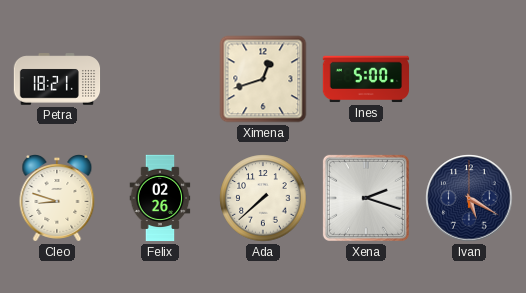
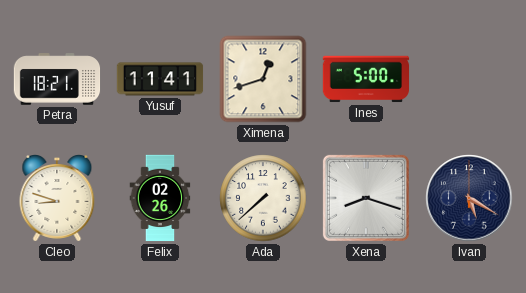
Yusuf: none -> 11:41
Xena: 2:18 -> 8:18
